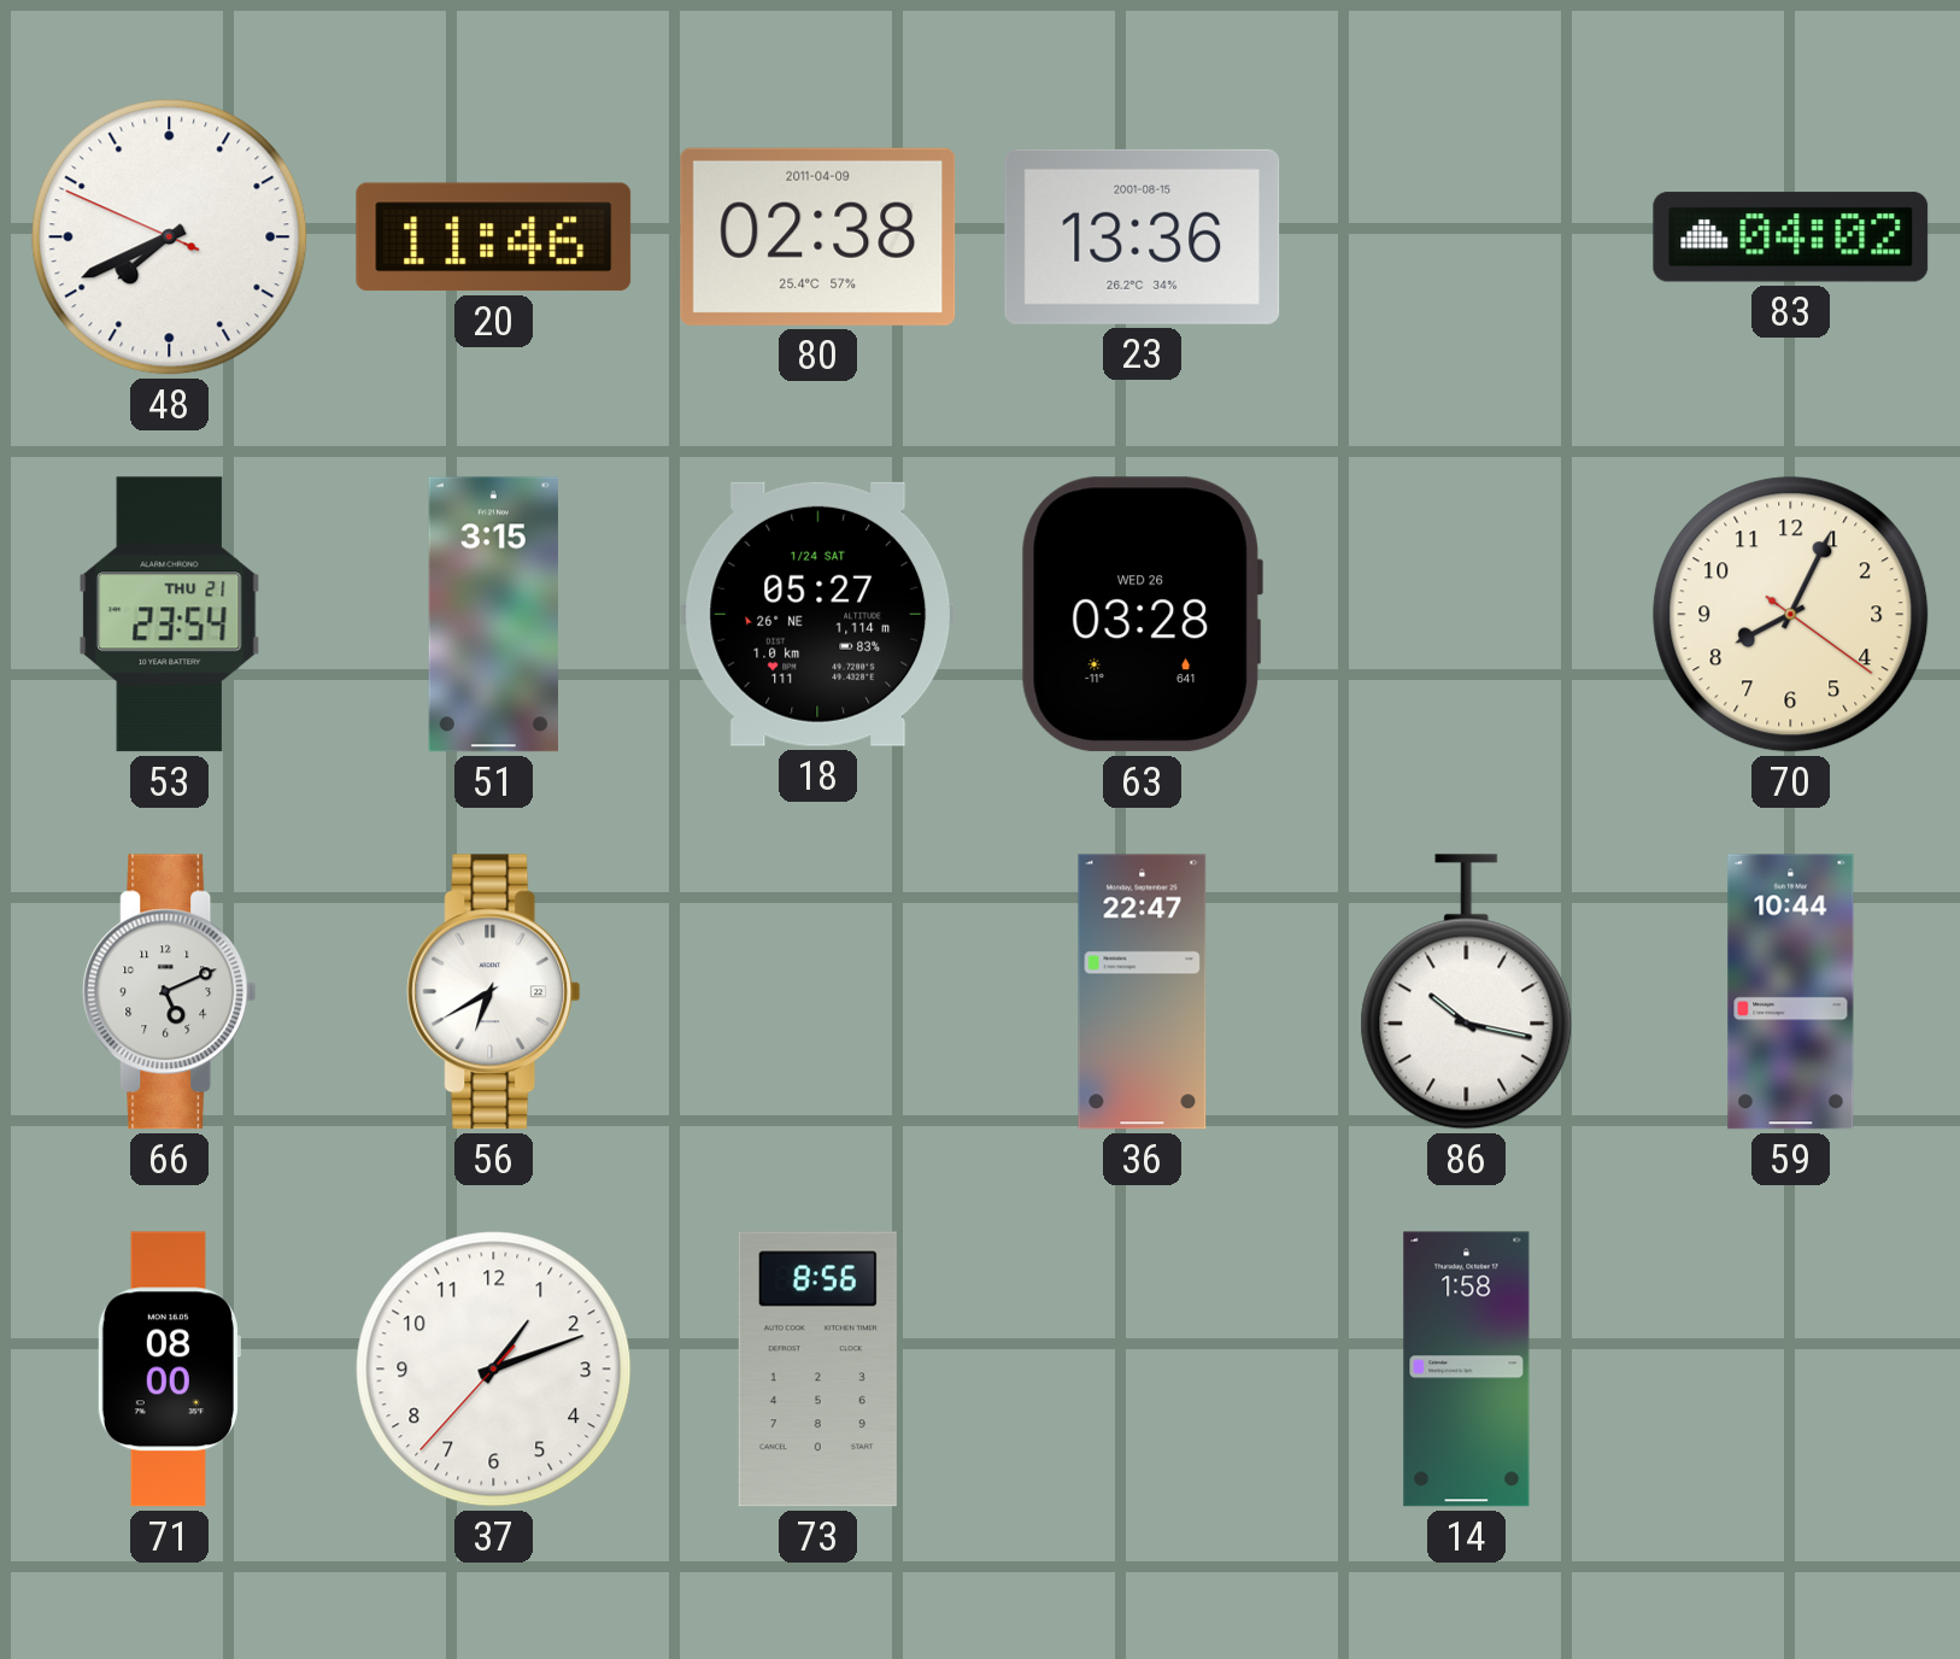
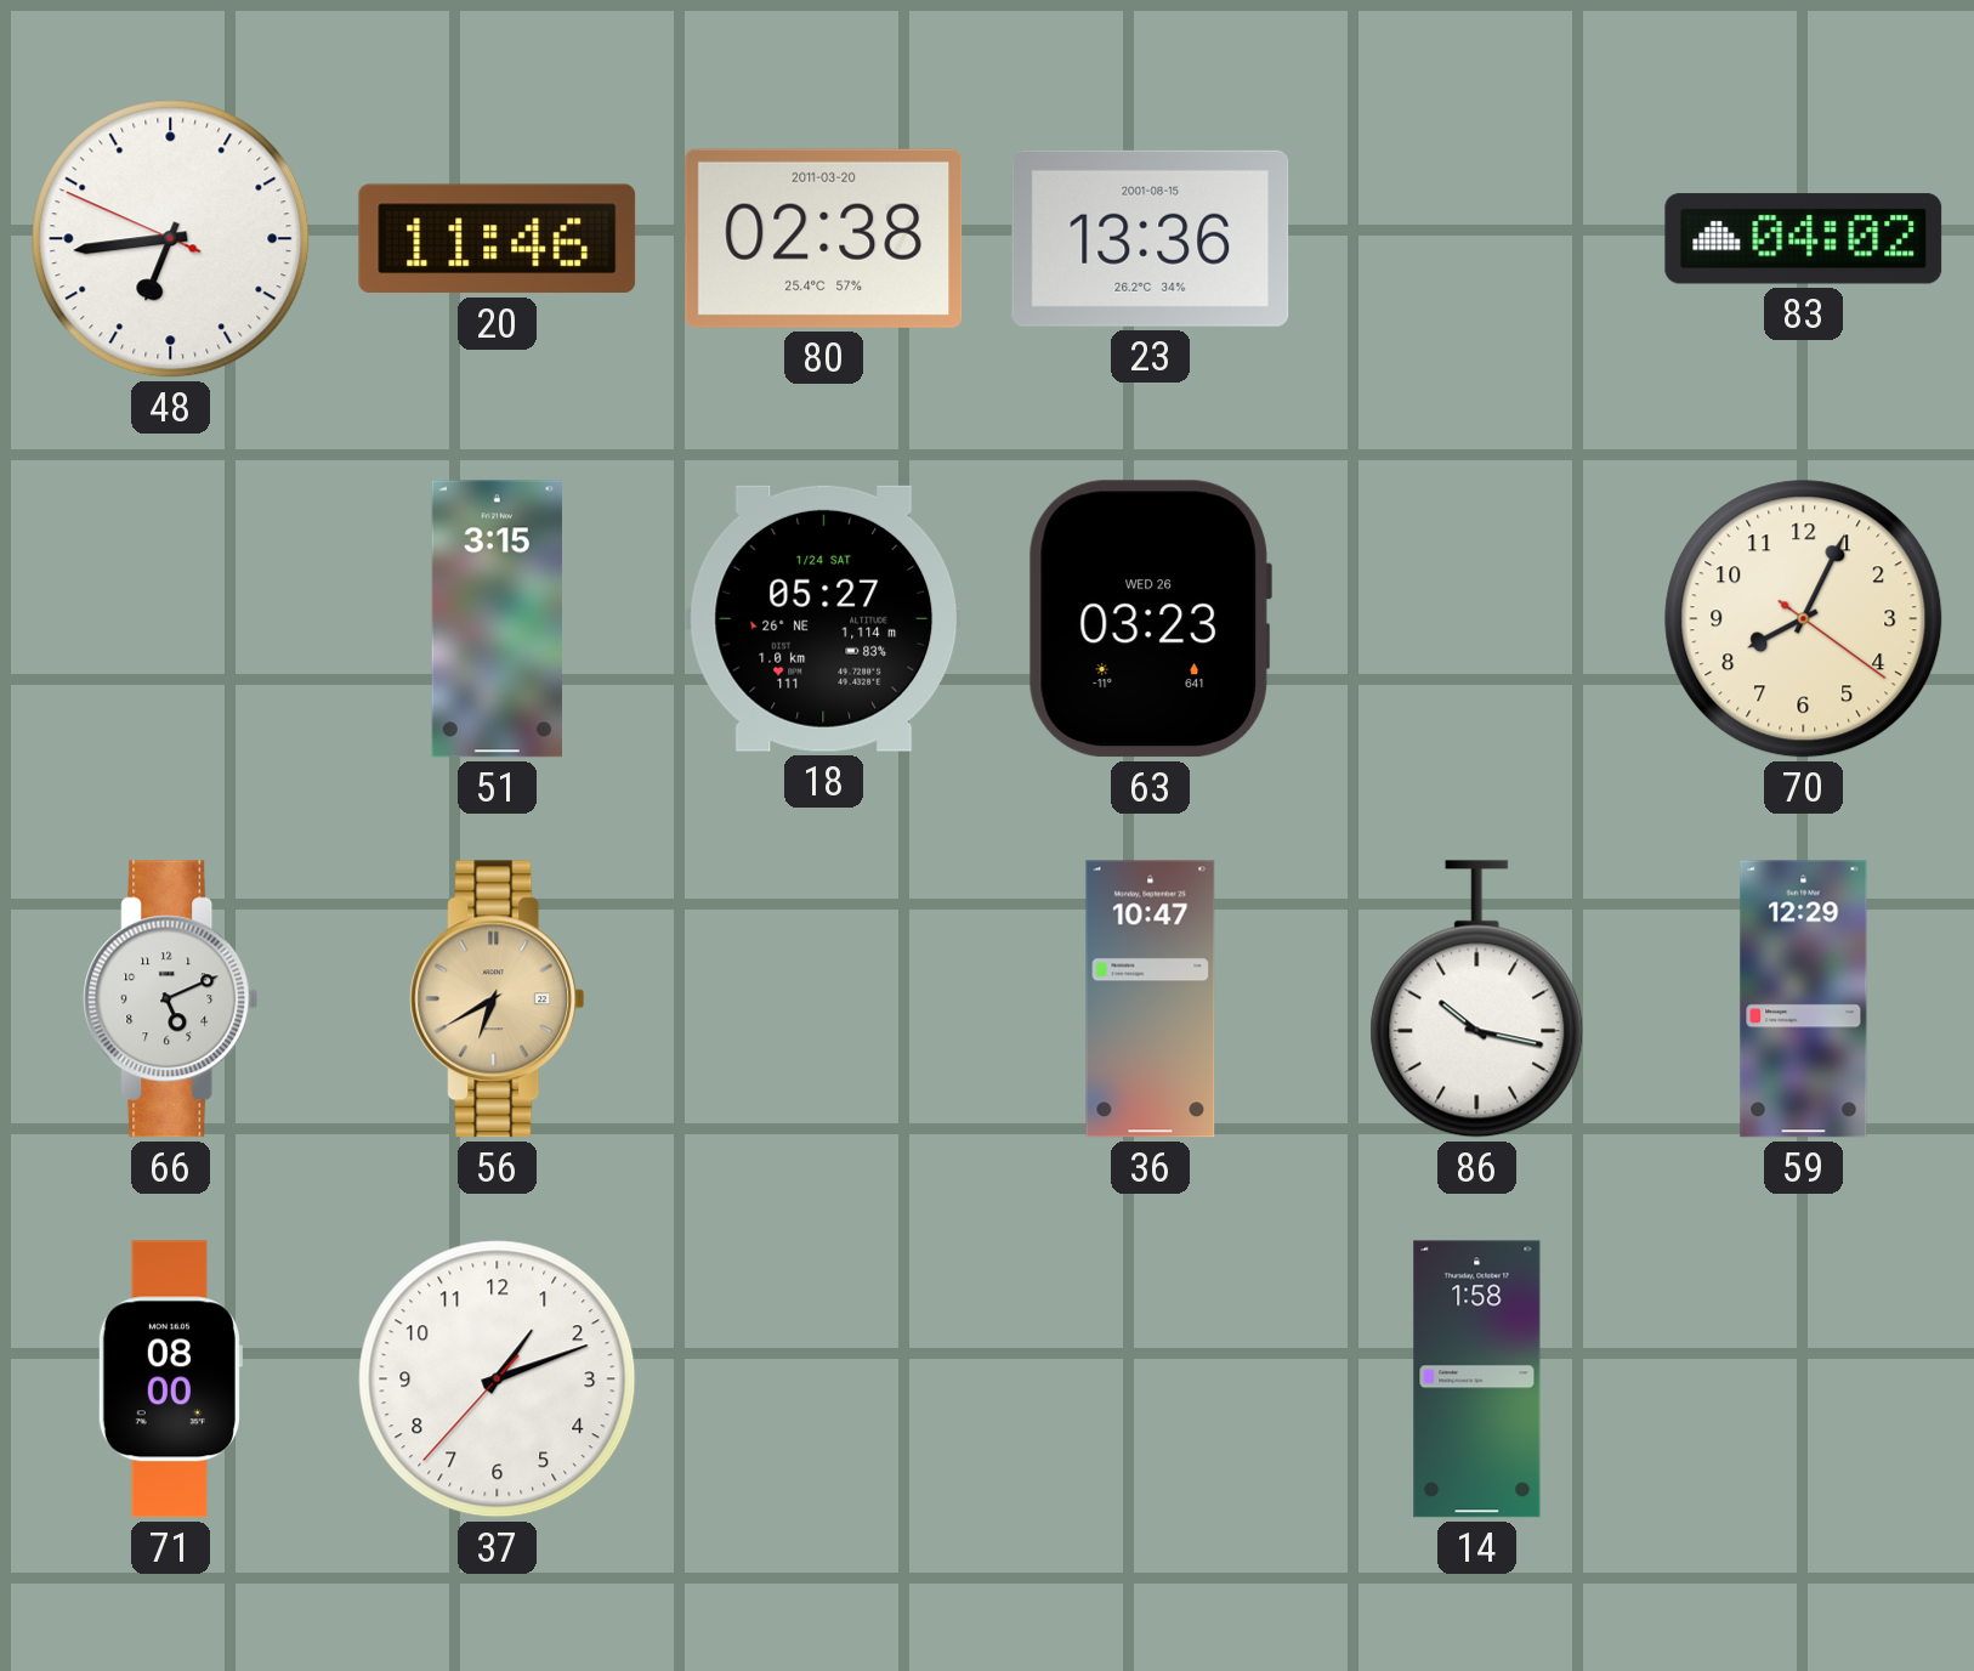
48: 7:40 -> 6:43
80 date: 2011-04-09 -> 2011-03-20
53: 23:54 -> none
63: 03:28 -> 03:23
56 dial: white -> champagne
36: 22:47 -> 10:47
59: 10:44 -> 12:29
73: 8:56 -> none
